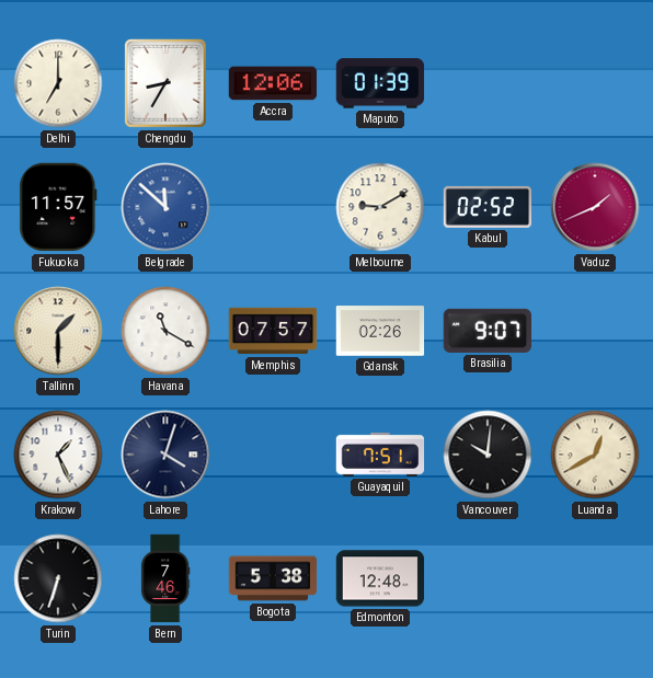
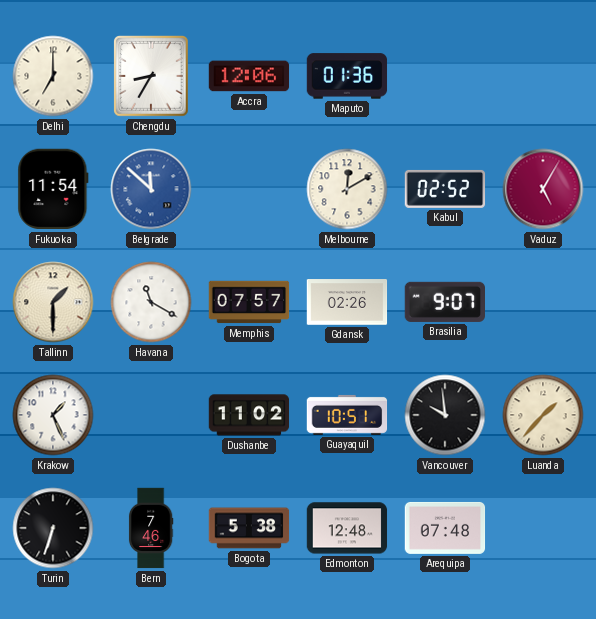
Maputo: 01:39 -> 01:36
Fukuoka: 11:57 -> 11:54
Melbourne: 9:10 -> 12:10
Vaduz: 1:41 -> 5:05
Lahore: 4:03 -> none
Dushanbe: none -> 11:02
Guayaquil: 7:51 -> 10:51
Vancouver: 10:01 -> 9:59
Luanda: 12:40 -> 1:37
Arequipa: none -> 07:48
